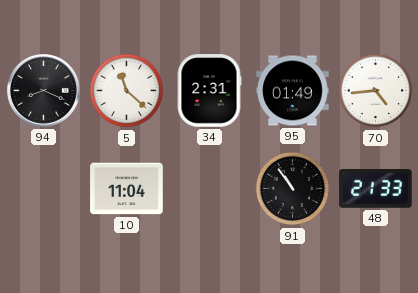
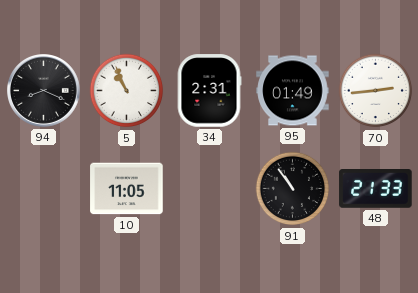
5: 11:22 -> 10:56
70: 4:44 -> 2:44
10: 11:04 -> 11:05
